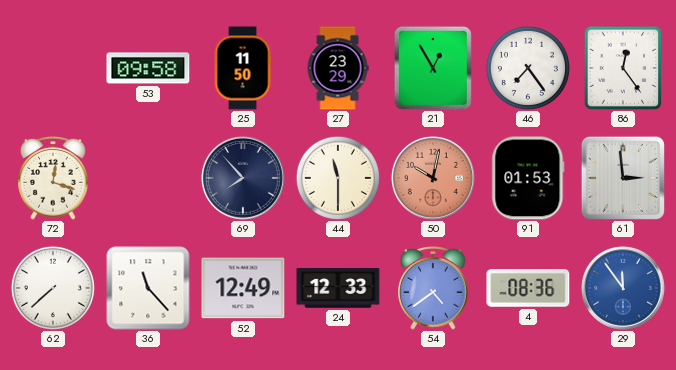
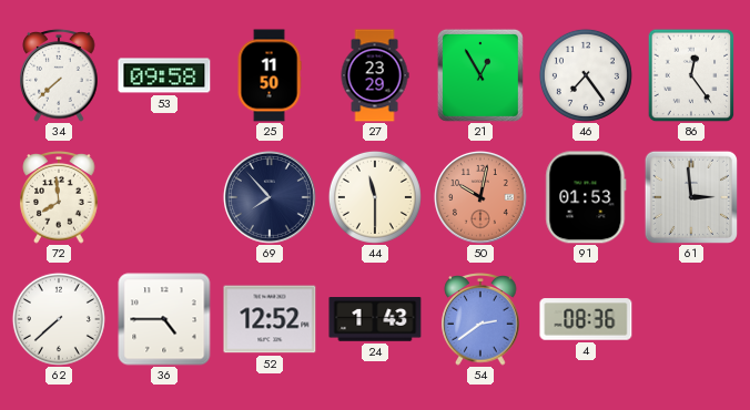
34: none -> 7:38
72: 12:18 -> 7:59
36: 11:23 -> 4:45
52: 12:49 -> 12:52
24: 12:33 -> 1:43
54: 4:39 -> 2:39
29: 11:54 -> none
